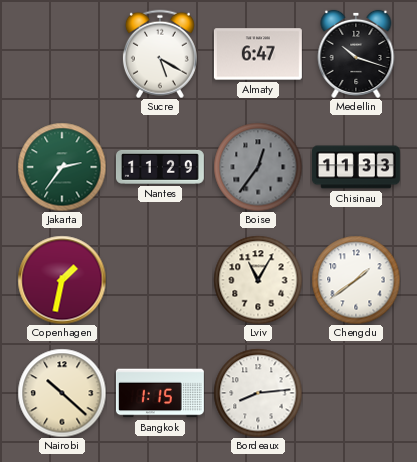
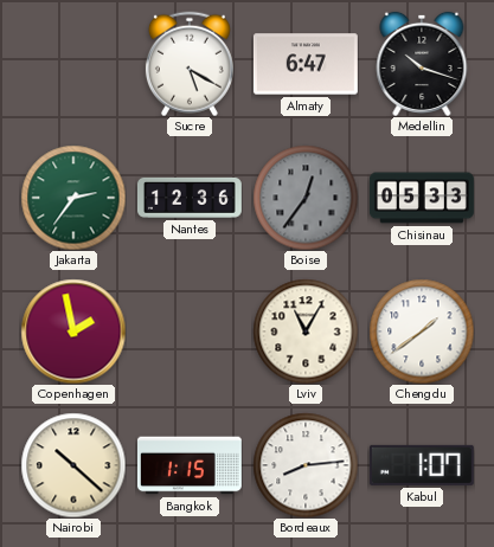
Nantes: 11:29 -> 12:36
Chisinau: 11:33 -> 05:33
Copenhagen: 1:32 -> 1:58
Kabul: none -> 1:07
